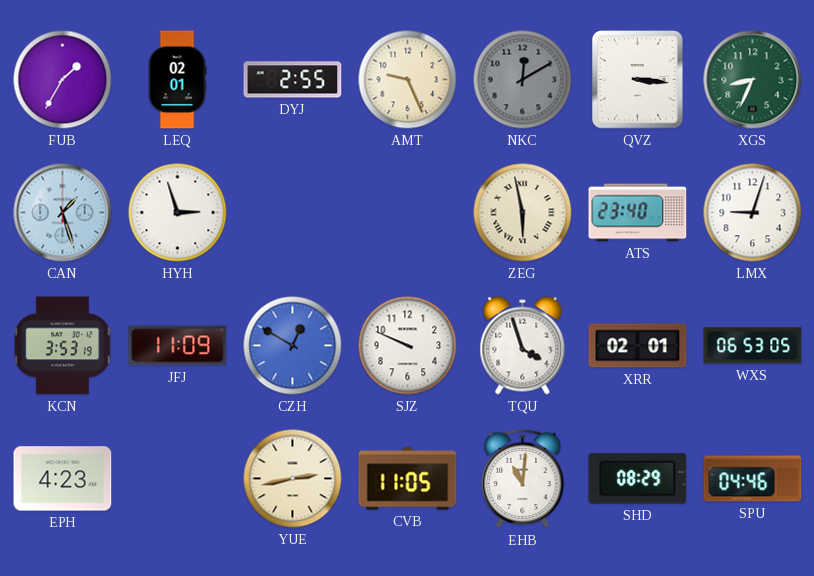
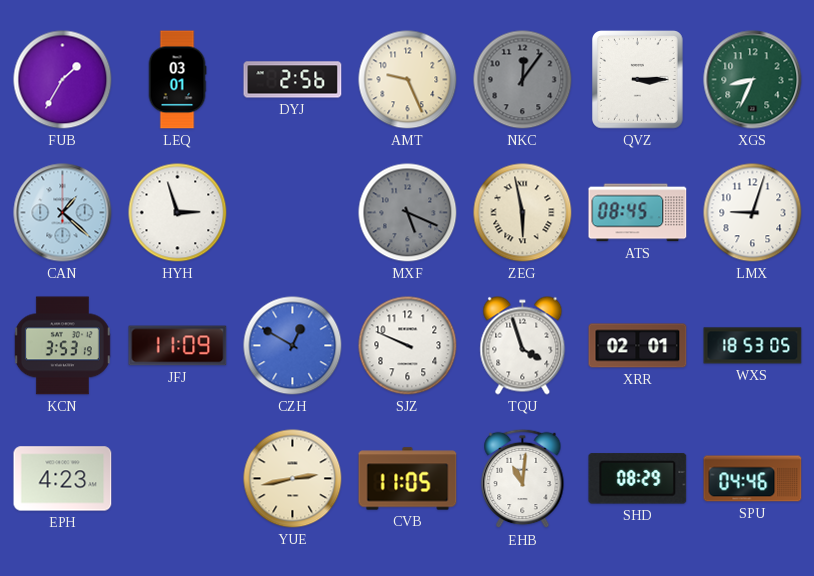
LEQ: 02:01 -> 03:01
DYJ: 2:55 -> 2:56
NKC: 12:10 -> 12:06
QVZ: 3:16 -> 3:15
CAN: 1:27 -> 1:22
MXF: none -> 5:19
ATS: 23:40 -> 08:45
WXS: 06:53 -> 18:53
